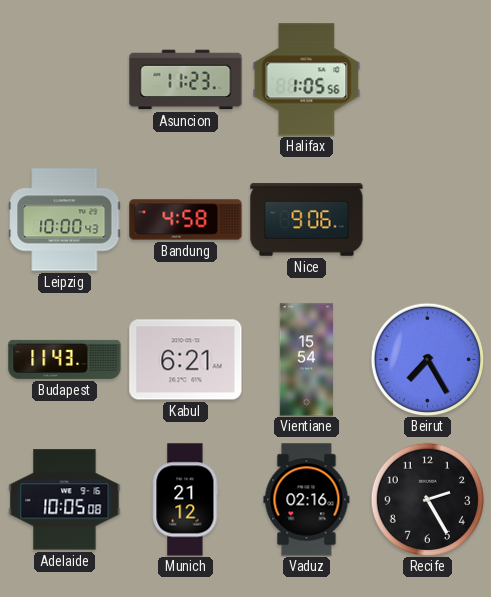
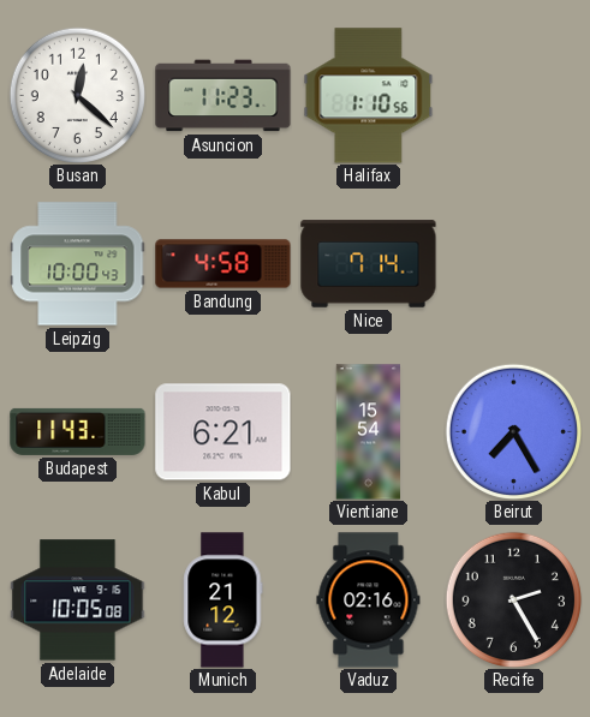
Busan: none -> 12:22
Halifax: 1:05 -> 1:10
Nice: 9:06 -> 7:14
